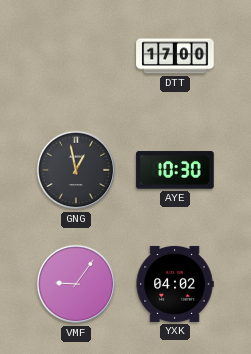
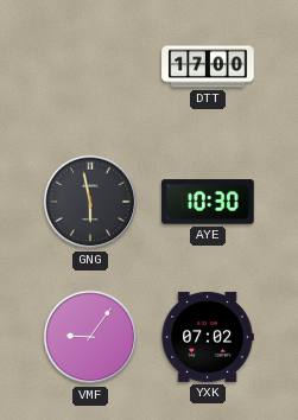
GNG: 12:58 -> 5:58
YXK: 04:02 -> 07:02
